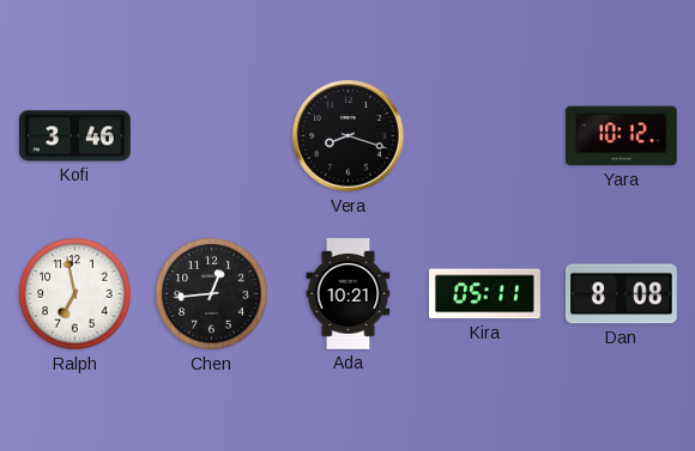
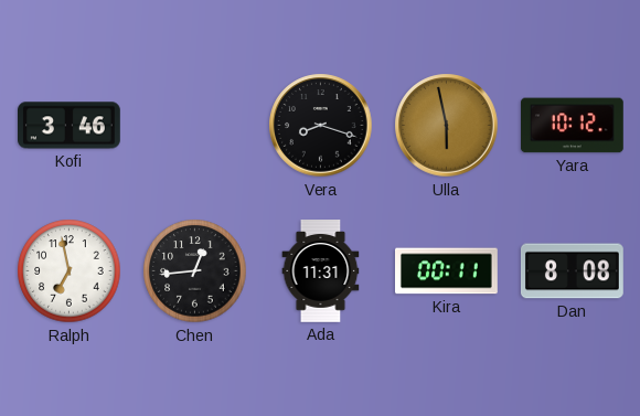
Ulla: none -> 5:58
Ada: 10:21 -> 11:31
Kira: 05:11 -> 00:11
